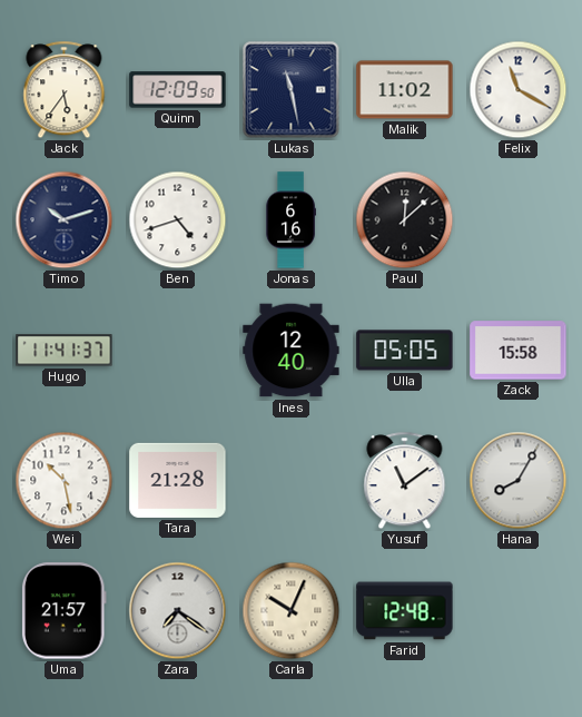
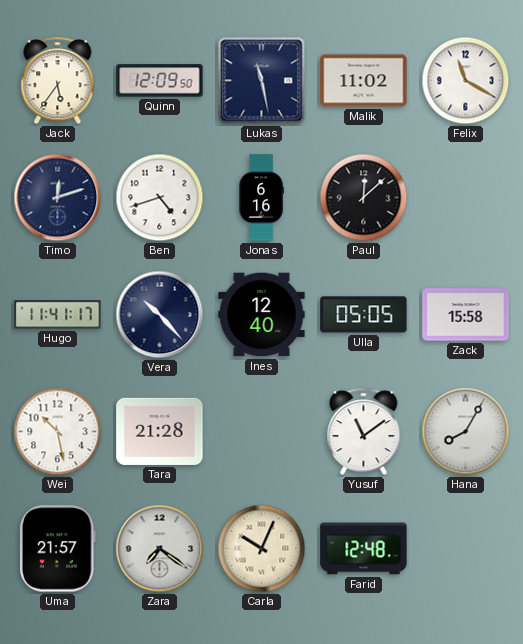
Timo: 10:12 -> 12:12
Hugo: 11:41:37 -> 11:41:17
Vera: none -> 10:23
